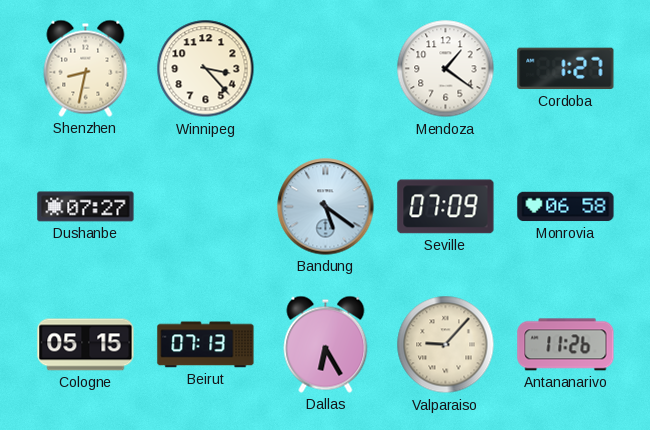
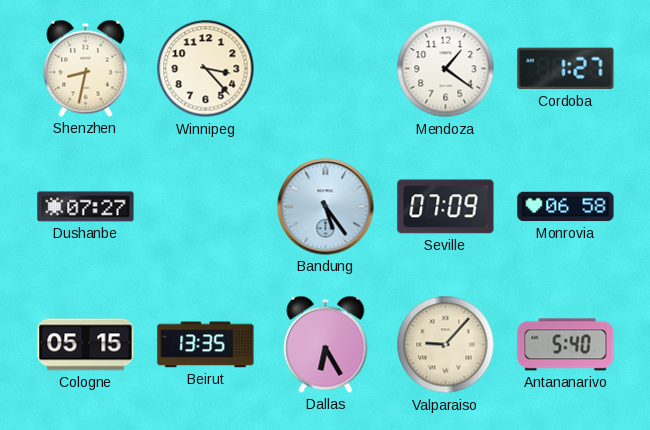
Bandung: 5:21 -> 5:24
Beirut: 07:13 -> 13:35
Antananarivo: 11:26 -> 5:40
